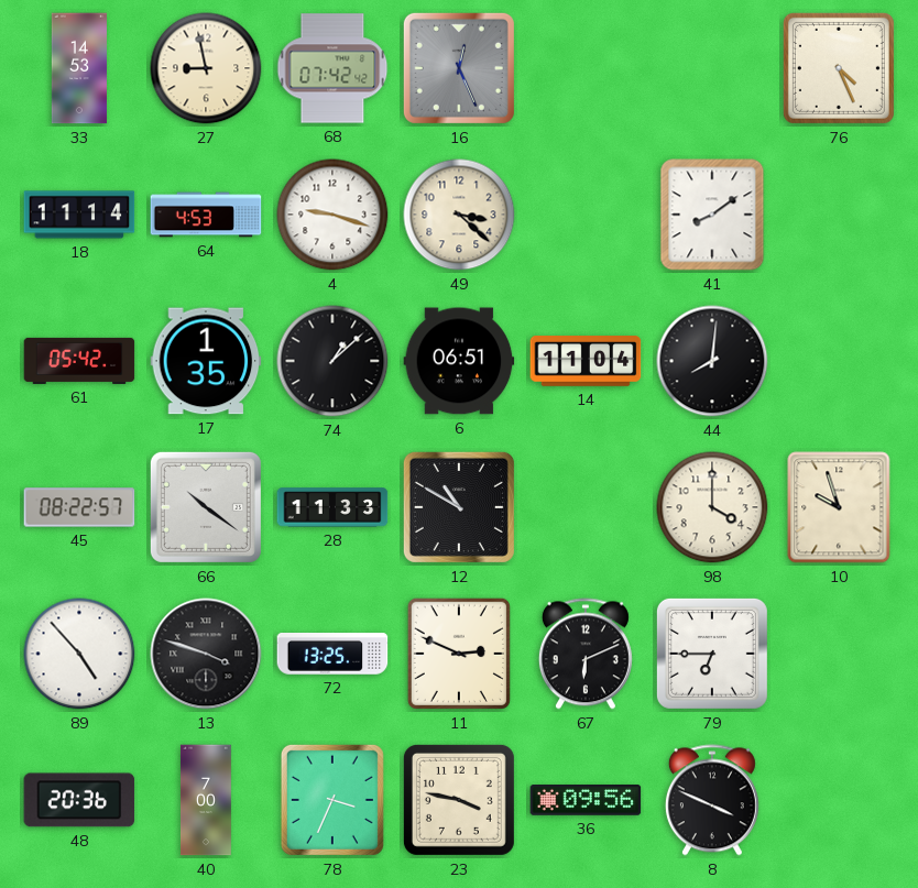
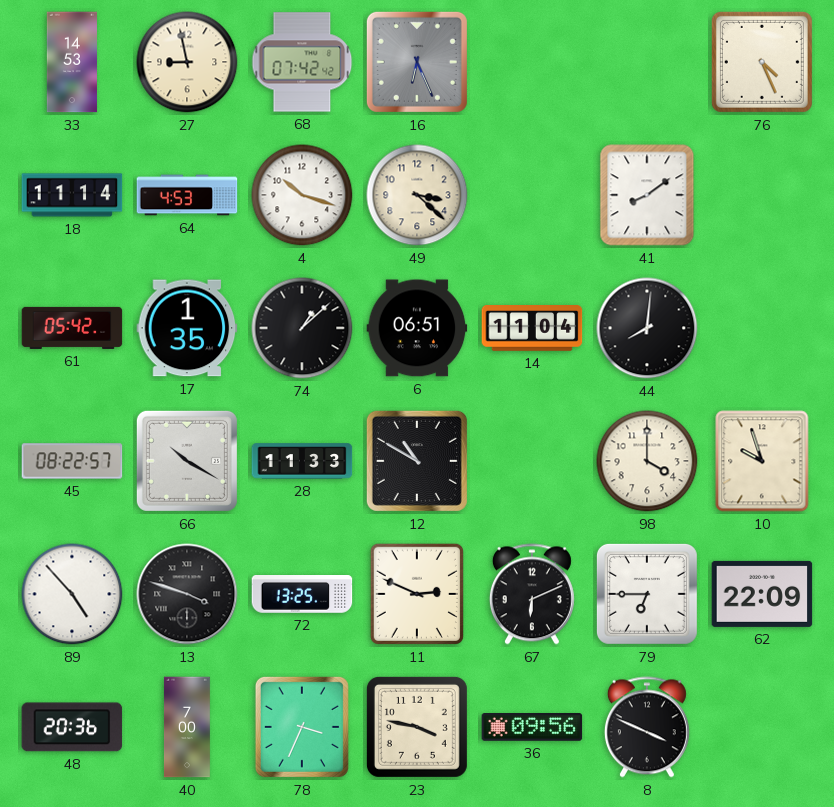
16: 12:26 -> 6:26
4: 9:18 -> 10:18
66: 10:21 -> 10:20
62: none -> 22:09
